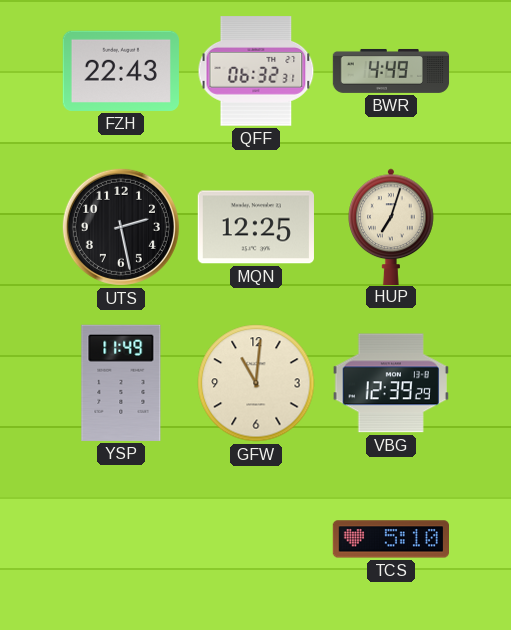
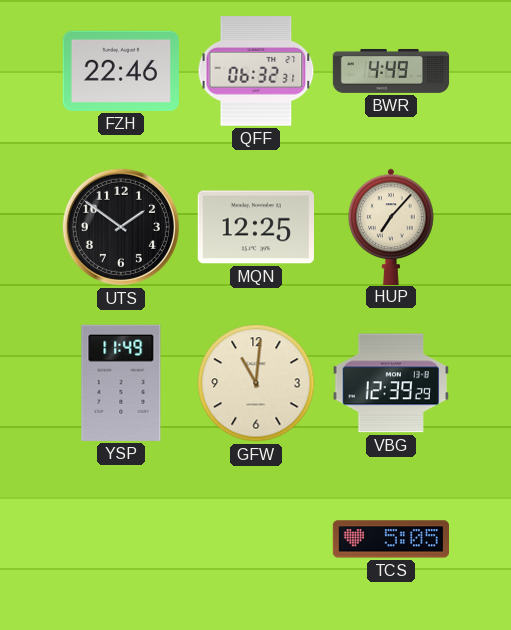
FZH: 22:43 -> 22:46
UTS: 2:28 -> 1:51
HUP: 7:03 -> 7:07
TCS: 5:10 -> 5:05
